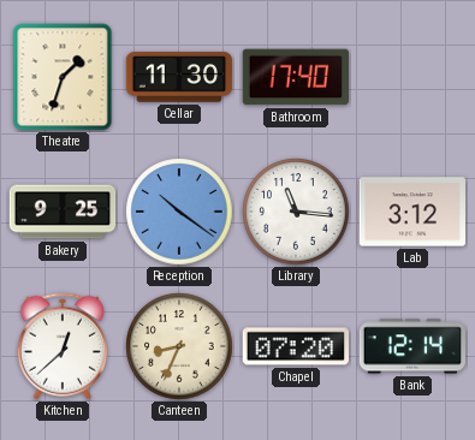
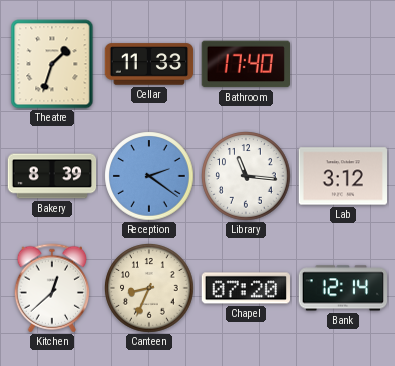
Cellar: 11:30 -> 11:33
Bakery: 9:25 -> 8:39
Reception: 10:21 -> 2:21
